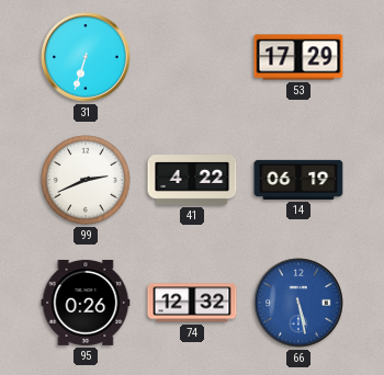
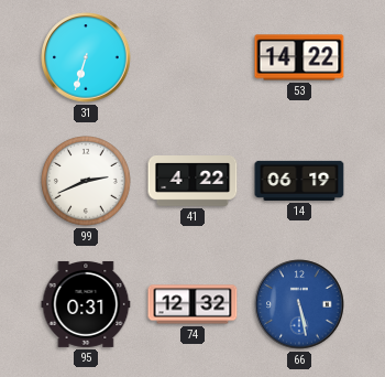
53: 17:29 -> 14:22
95: 0:26 -> 0:31
